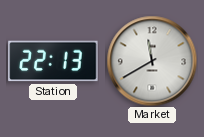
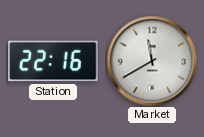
Station: 22:13 -> 22:16
